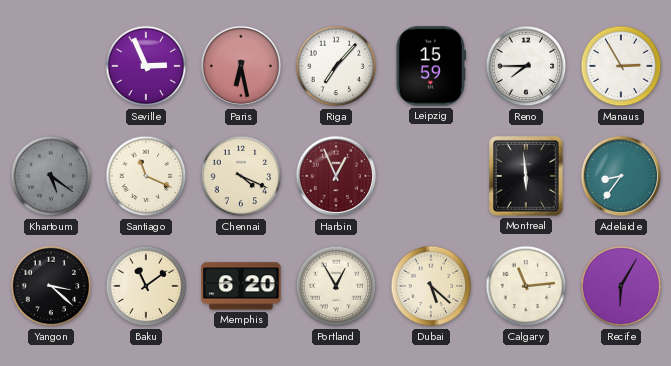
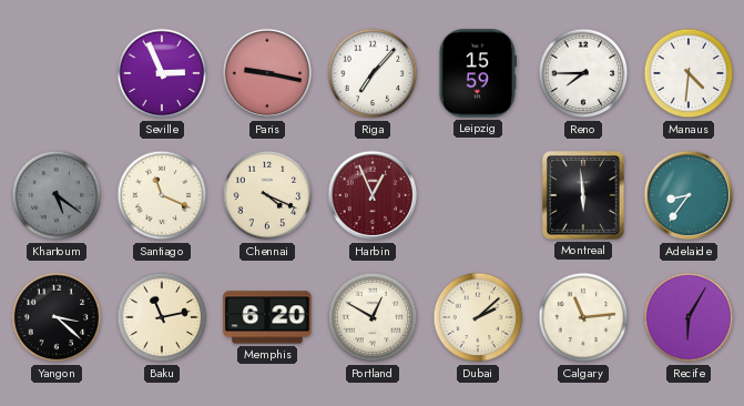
Paris: 6:28 -> 9:17
Manaus: 2:55 -> 4:31
Baku: 11:09 -> 11:13
Portland: 12:55 -> 12:50
Dubai: 5:22 -> 2:08
